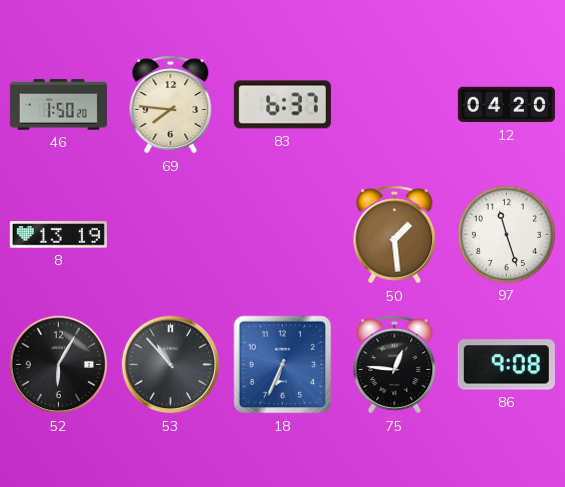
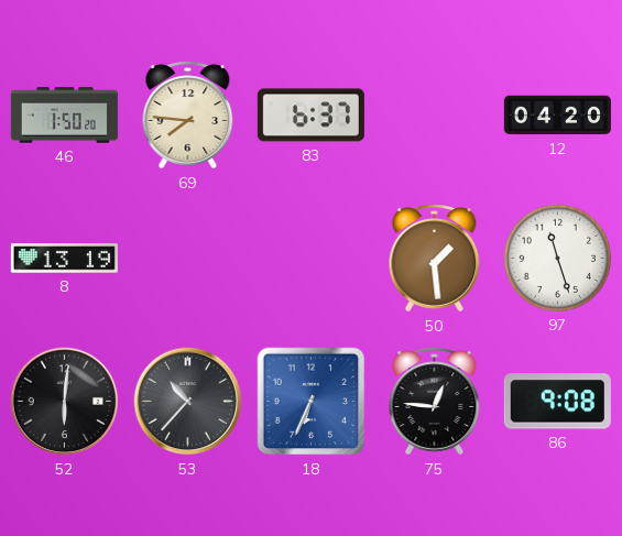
52: 6:05 -> 6:01
53: 10:53 -> 10:37
